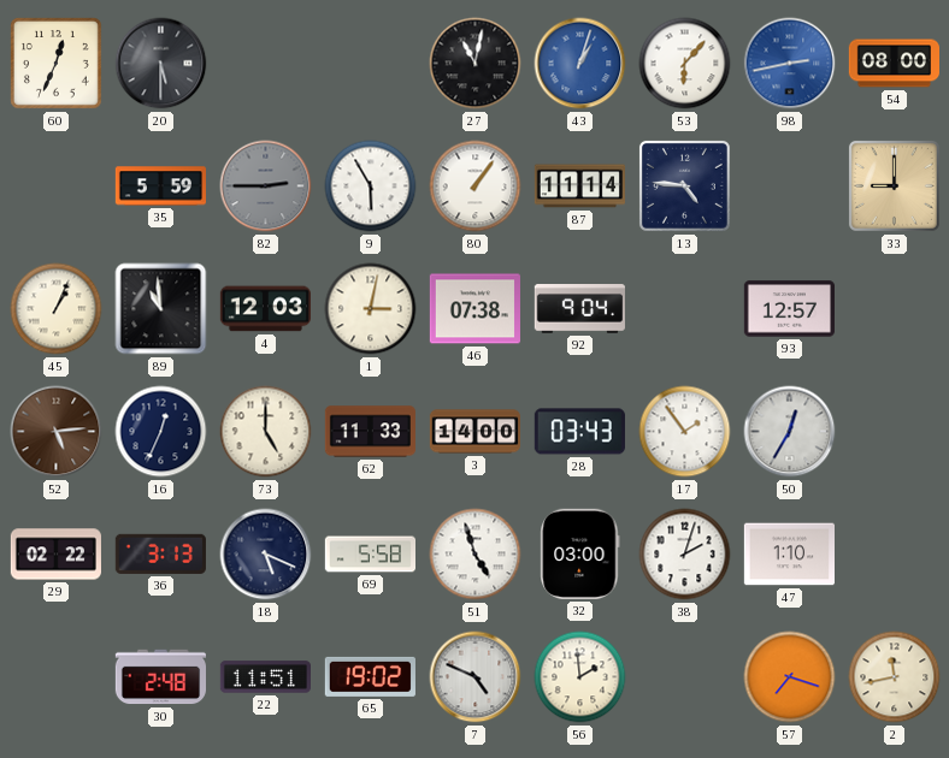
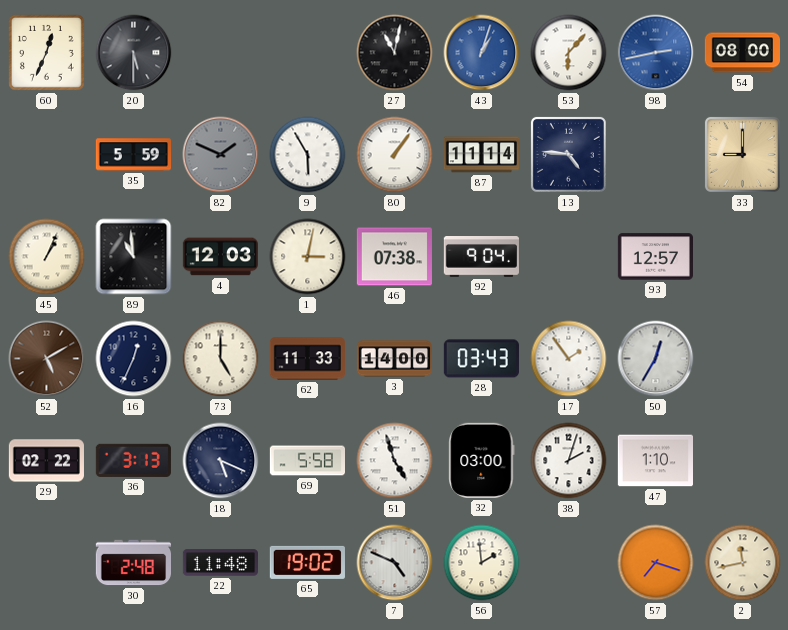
82: 2:45 -> 1:49
52: 5:14 -> 5:10
22: 11:51 -> 11:48
